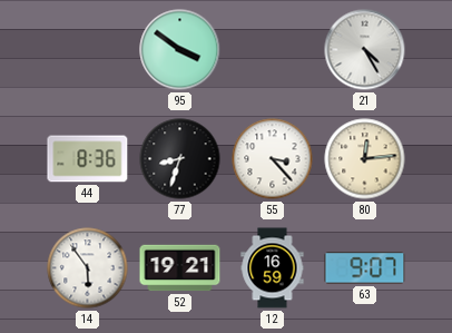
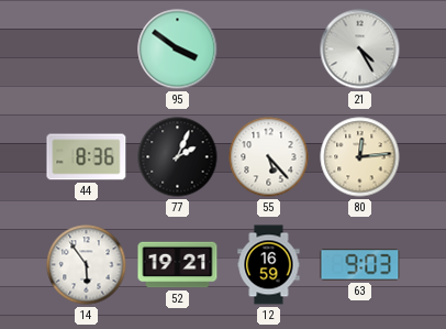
77: 8:33 -> 2:04
55: 3:23 -> 5:23
63: 9:07 -> 9:03
